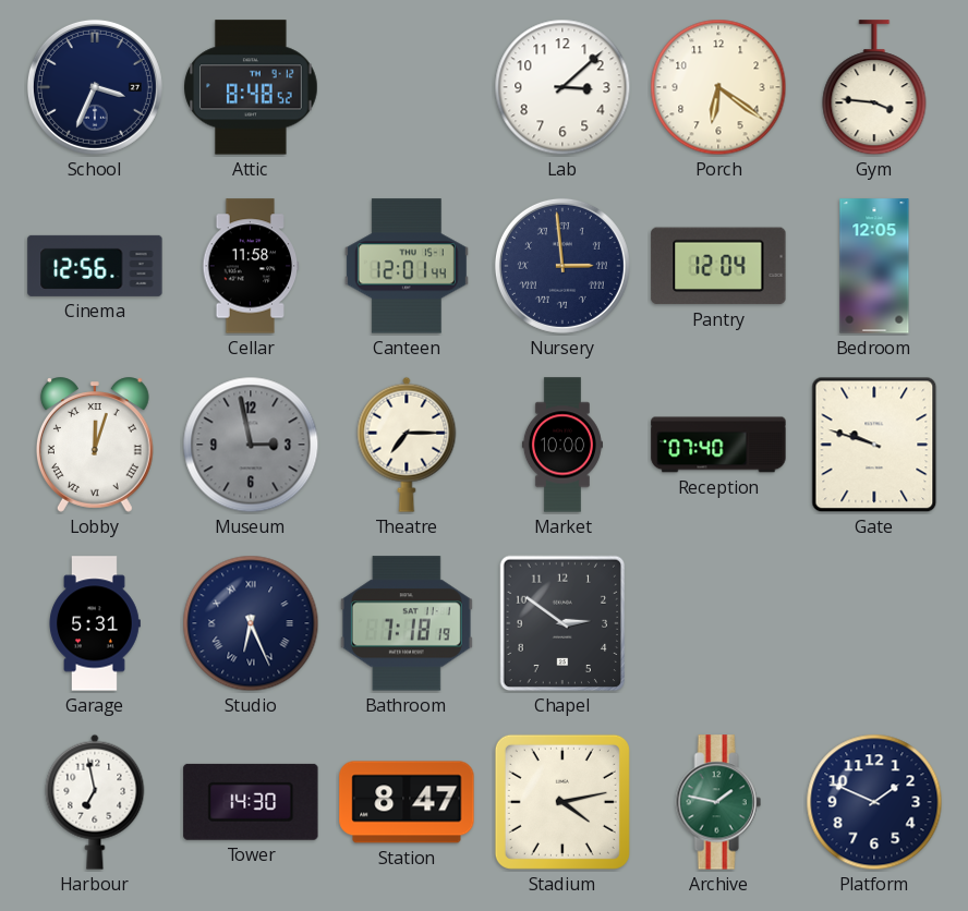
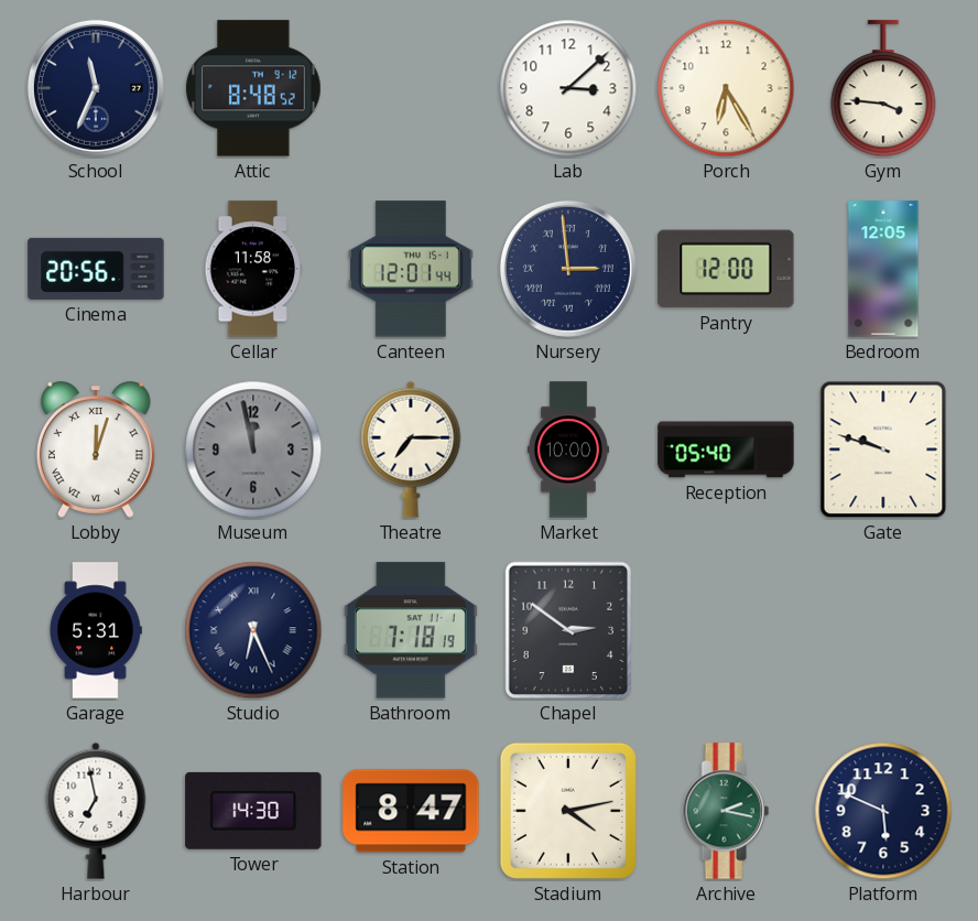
School: 3:34 -> 11:34
Porch: 6:21 -> 6:25
Cinema: 12:56 -> 20:56
Pantry: 12:04 -> 12:00
Museum: 2:58 -> 11:58
Reception: 07:40 -> 05:40
Archive: 1:47 -> 2:17
Platform: 1:49 -> 5:49
